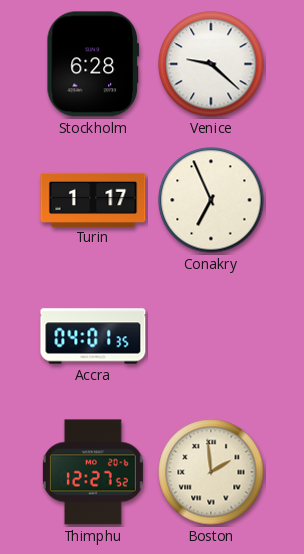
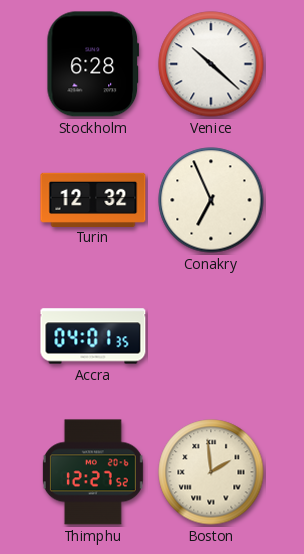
Venice: 9:22 -> 10:22
Turin: 1:17 -> 12:32
